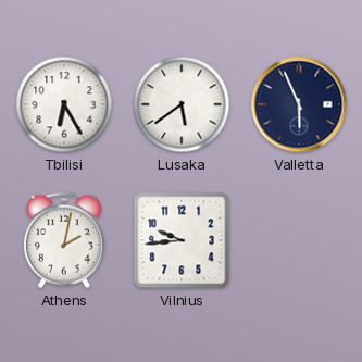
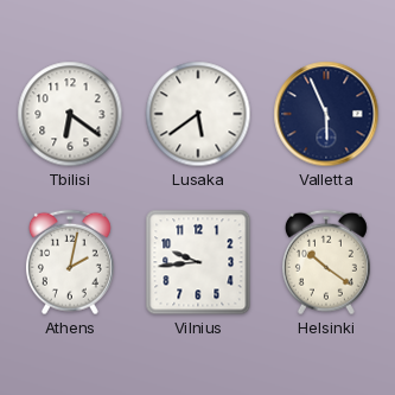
Tbilisi: 6:25 -> 6:21
Helsinki: none -> 10:21
